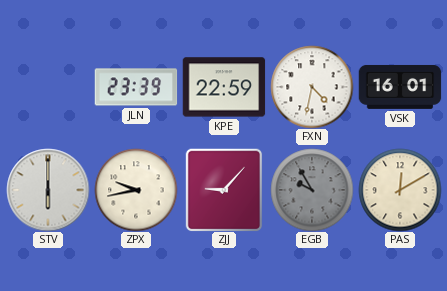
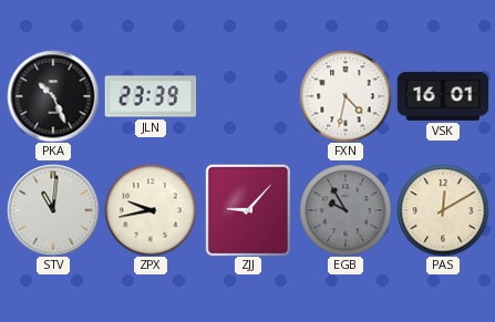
PKA: none -> 10:26
KPE: 22:59 -> none
STV: 6:00 -> 11:01
